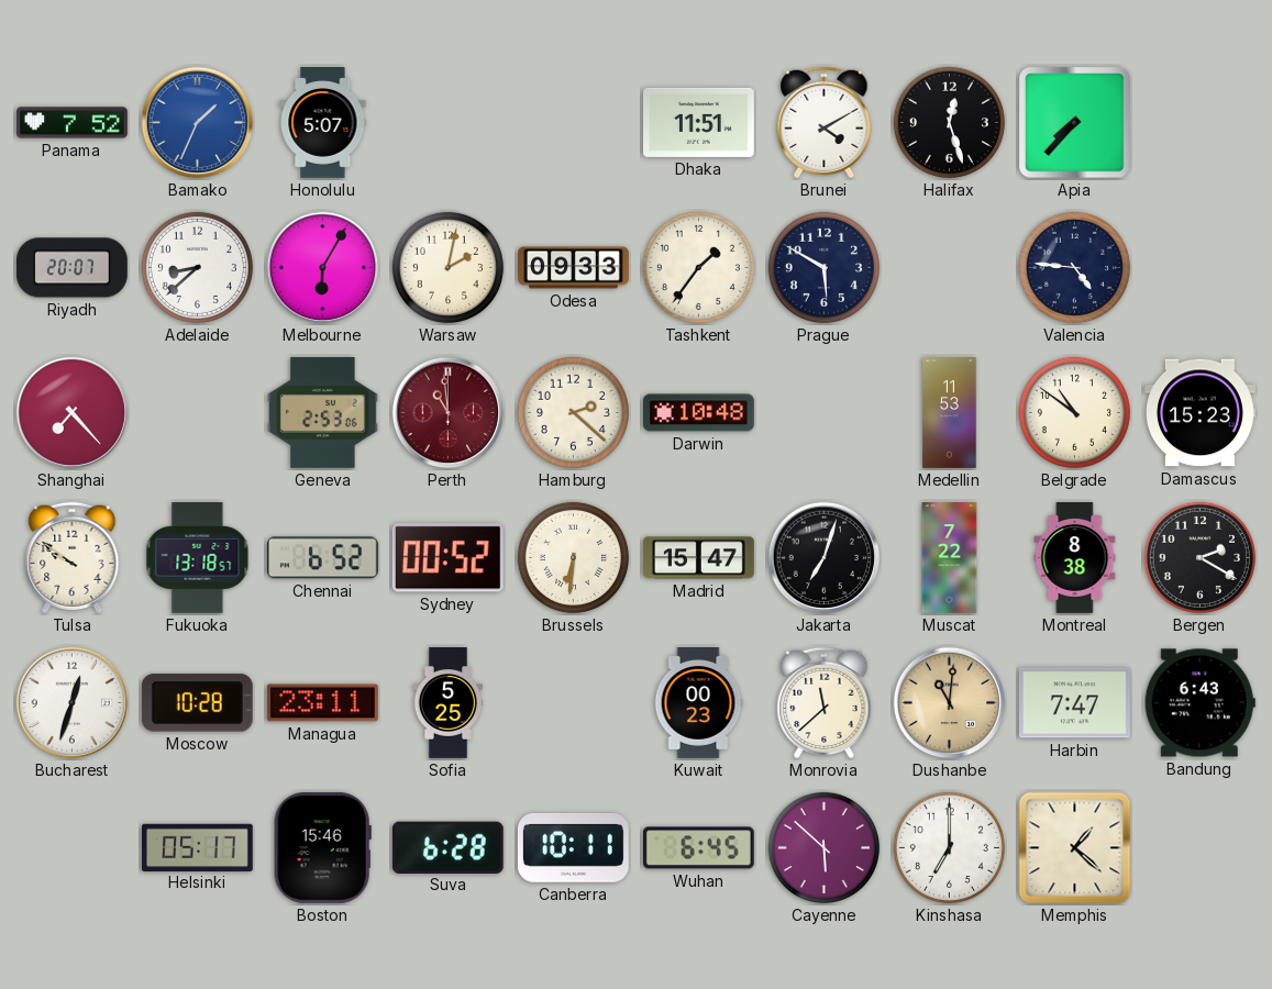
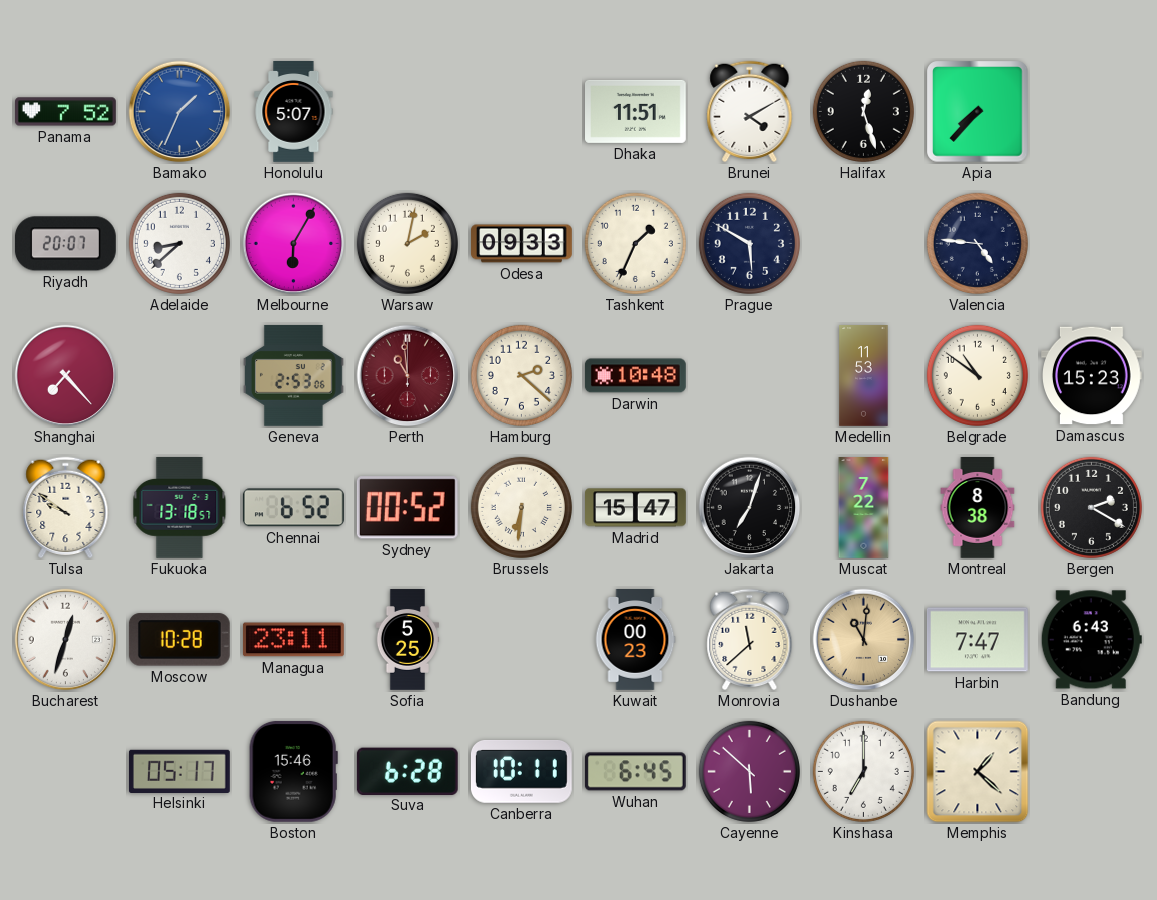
Tashkent: 1:36 -> 1:34
